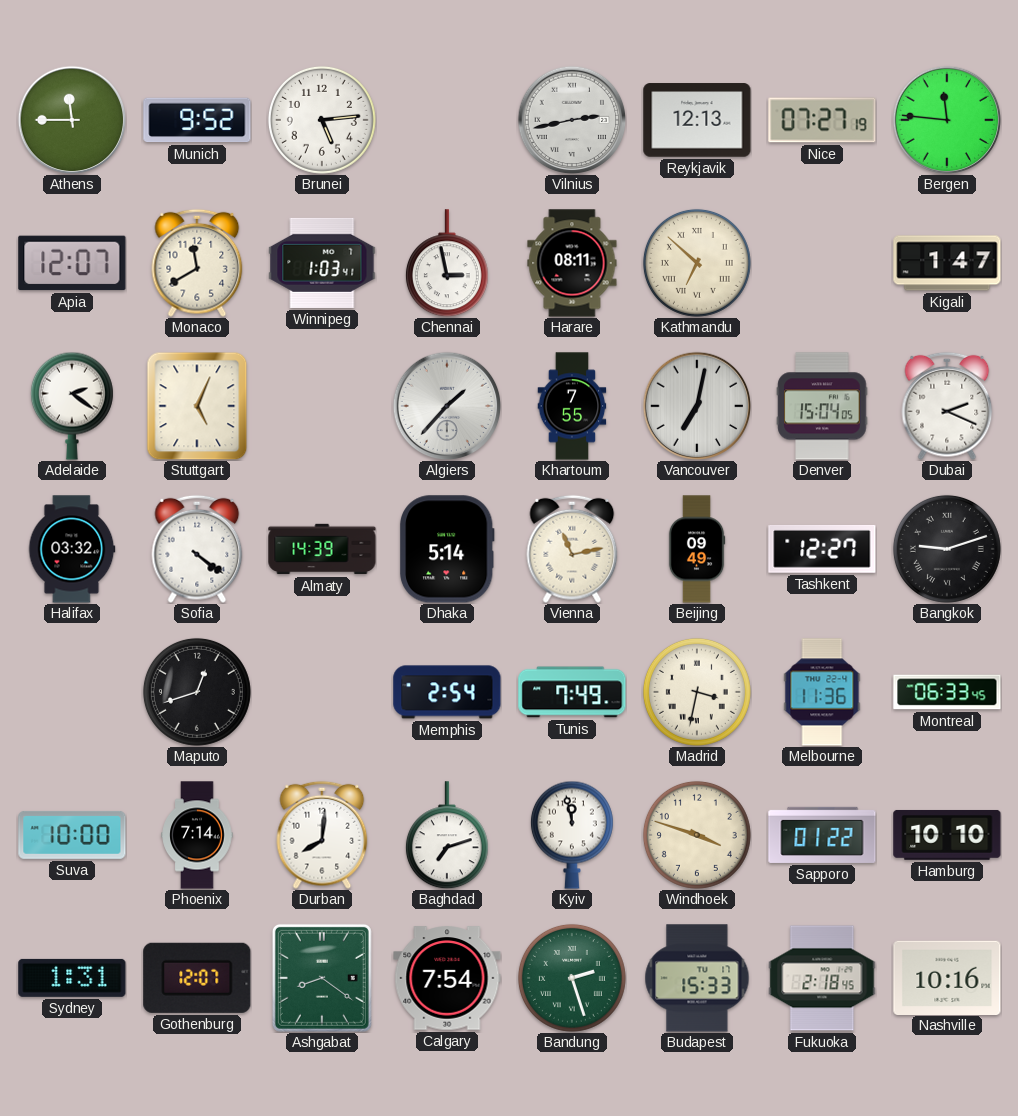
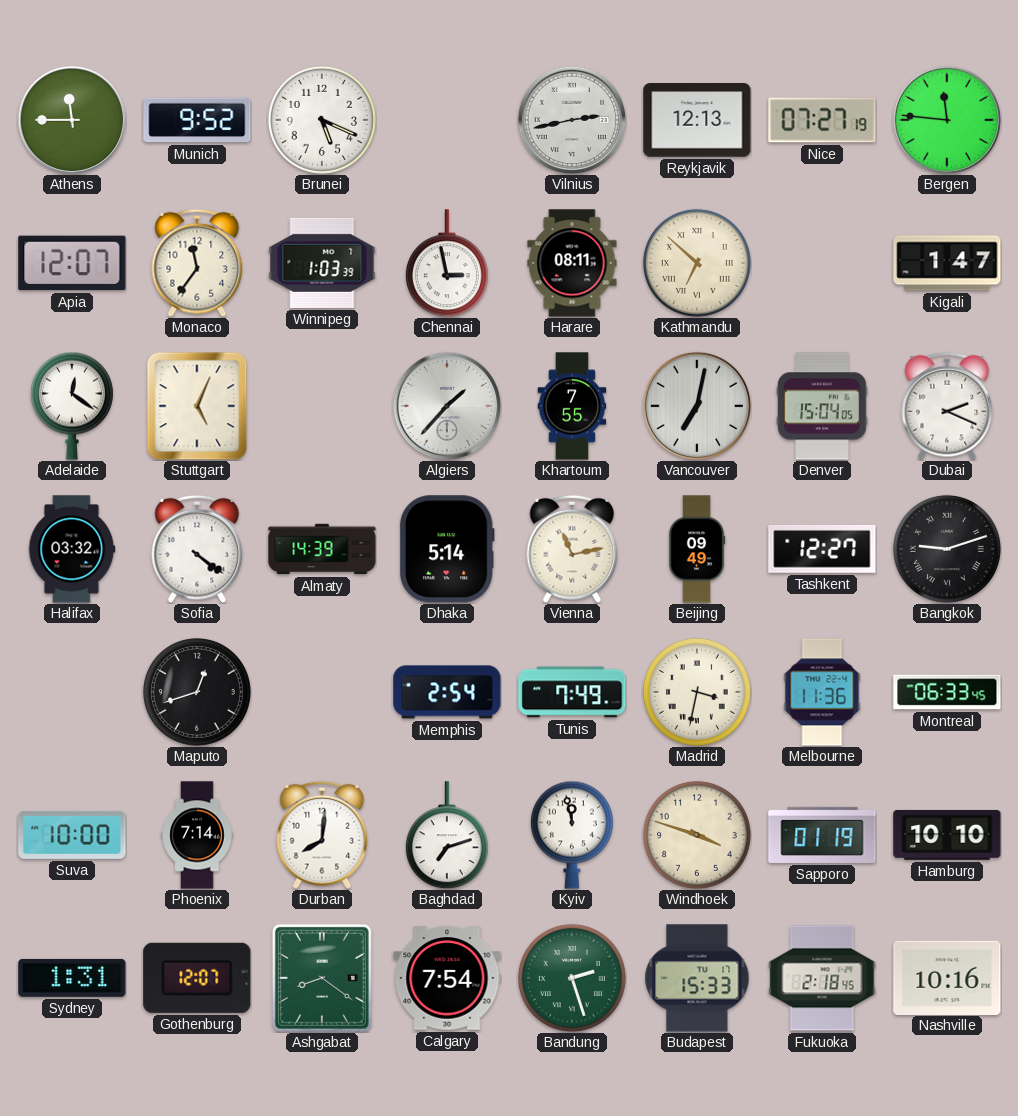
Brunei: 5:14 -> 5:19
Monaco: 11:40 -> 11:36
Winnipeg: 1:03:41 -> 1:03:39
Adelaide: 2:21 -> 12:21
Sapporo: 01:22 -> 01:19
